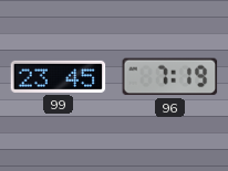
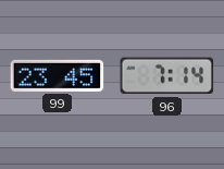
96: 7:19 -> 7:14
